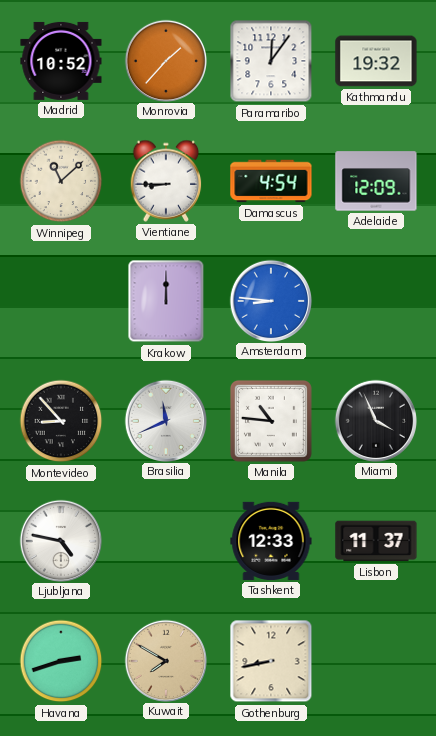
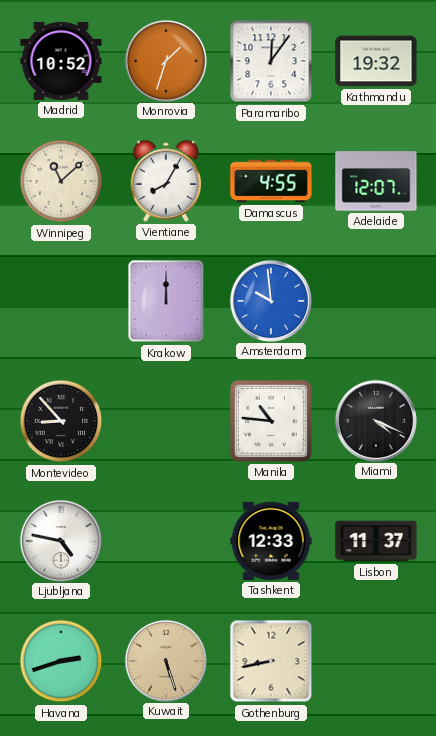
Monrovia: 1:37 -> 1:33
Vientiane: 8:45 -> 8:05
Damascus: 4:54 -> 4:55
Adelaide: 12:09 -> 12:07
Amsterdam: 8:46 -> 9:59
Brasilia: 11:41 -> none
Miami: 3:56 -> 4:19
Kuwait: 7:50 -> 5:27
